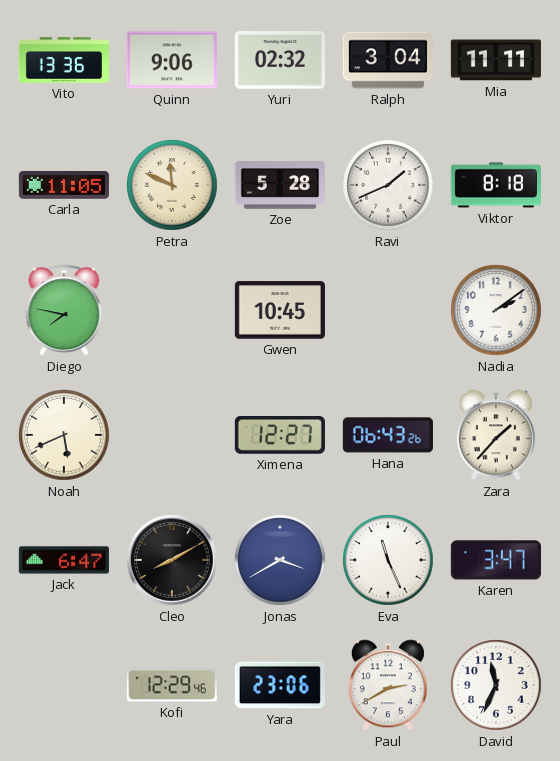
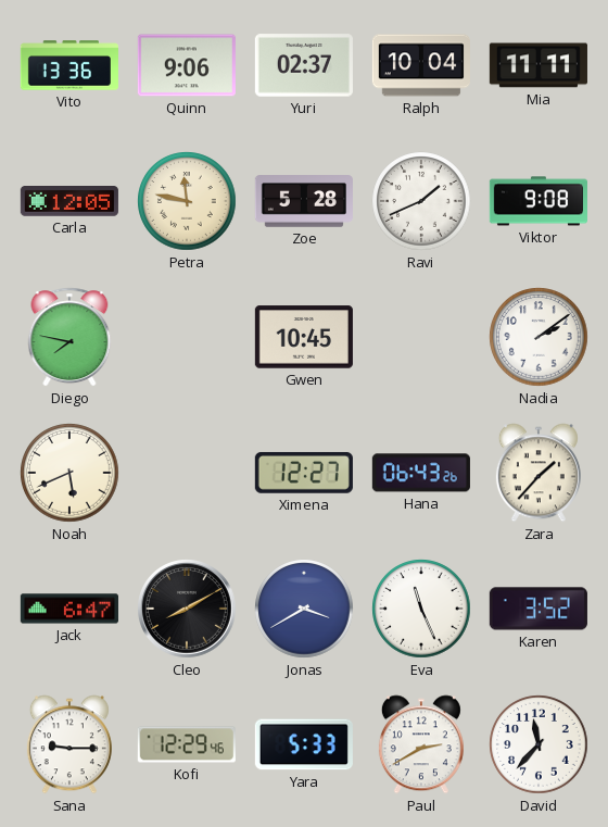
Yuri: 02:32 -> 02:37
Ralph: 3:04 -> 10:04
Carla: 11:05 -> 12:05
Petra: 11:49 -> 11:47
Viktor: 8:18 -> 9:08
Karen: 3:47 -> 3:52
Sana: none -> 9:15
Yara: 23:06 -> 5:33
David: 11:34 -> 11:37
